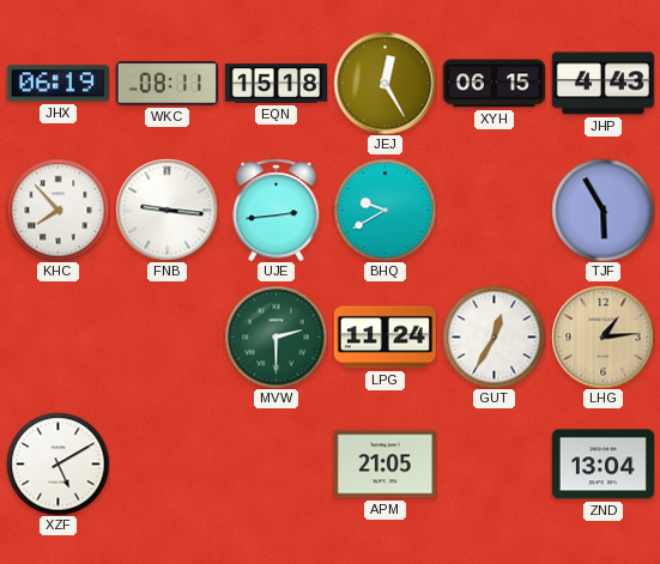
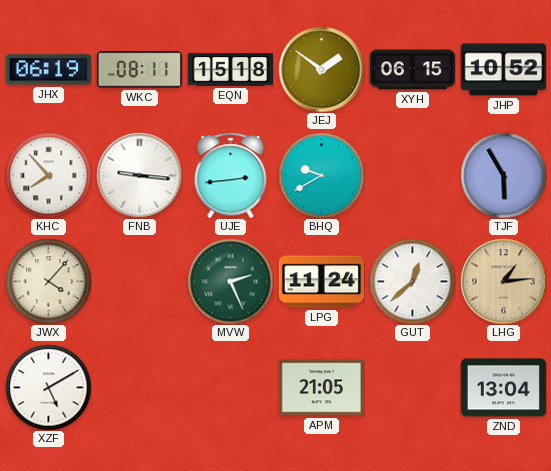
JEJ: 12:25 -> 1:51
JHP: 4:43 -> 10:52
JWX: none -> 4:07
MVW: 2:30 -> 2:26
GUT: 12:35 -> 12:38
